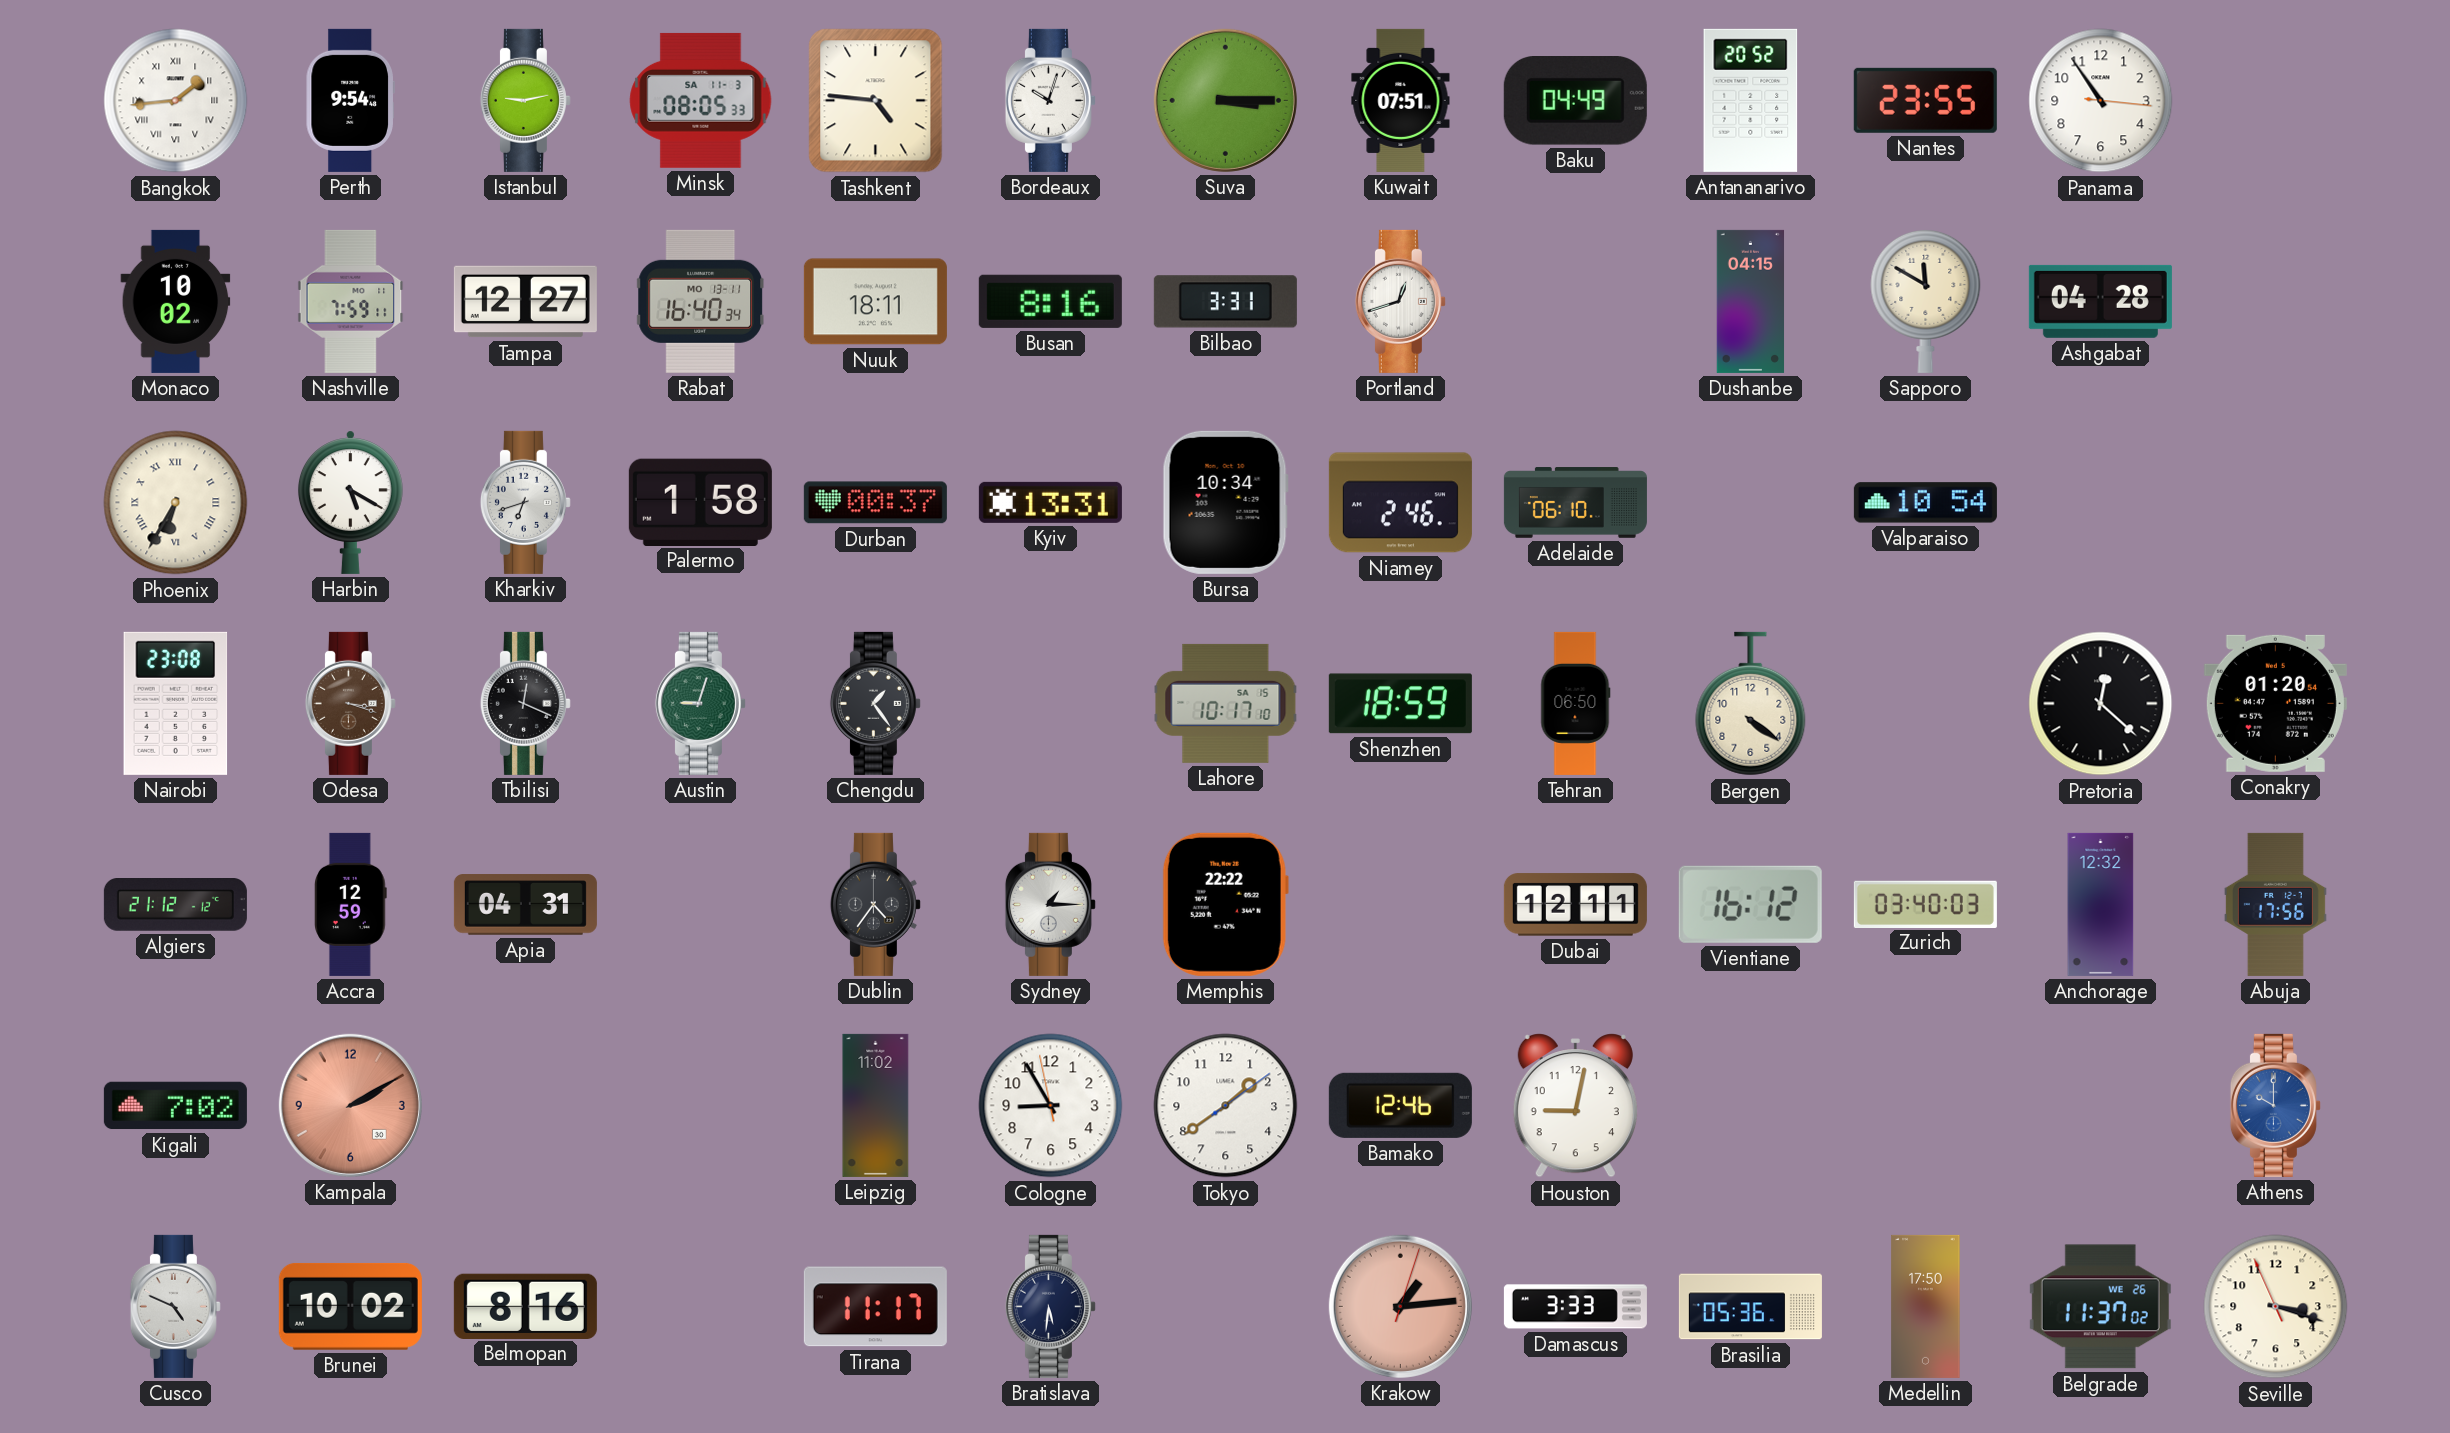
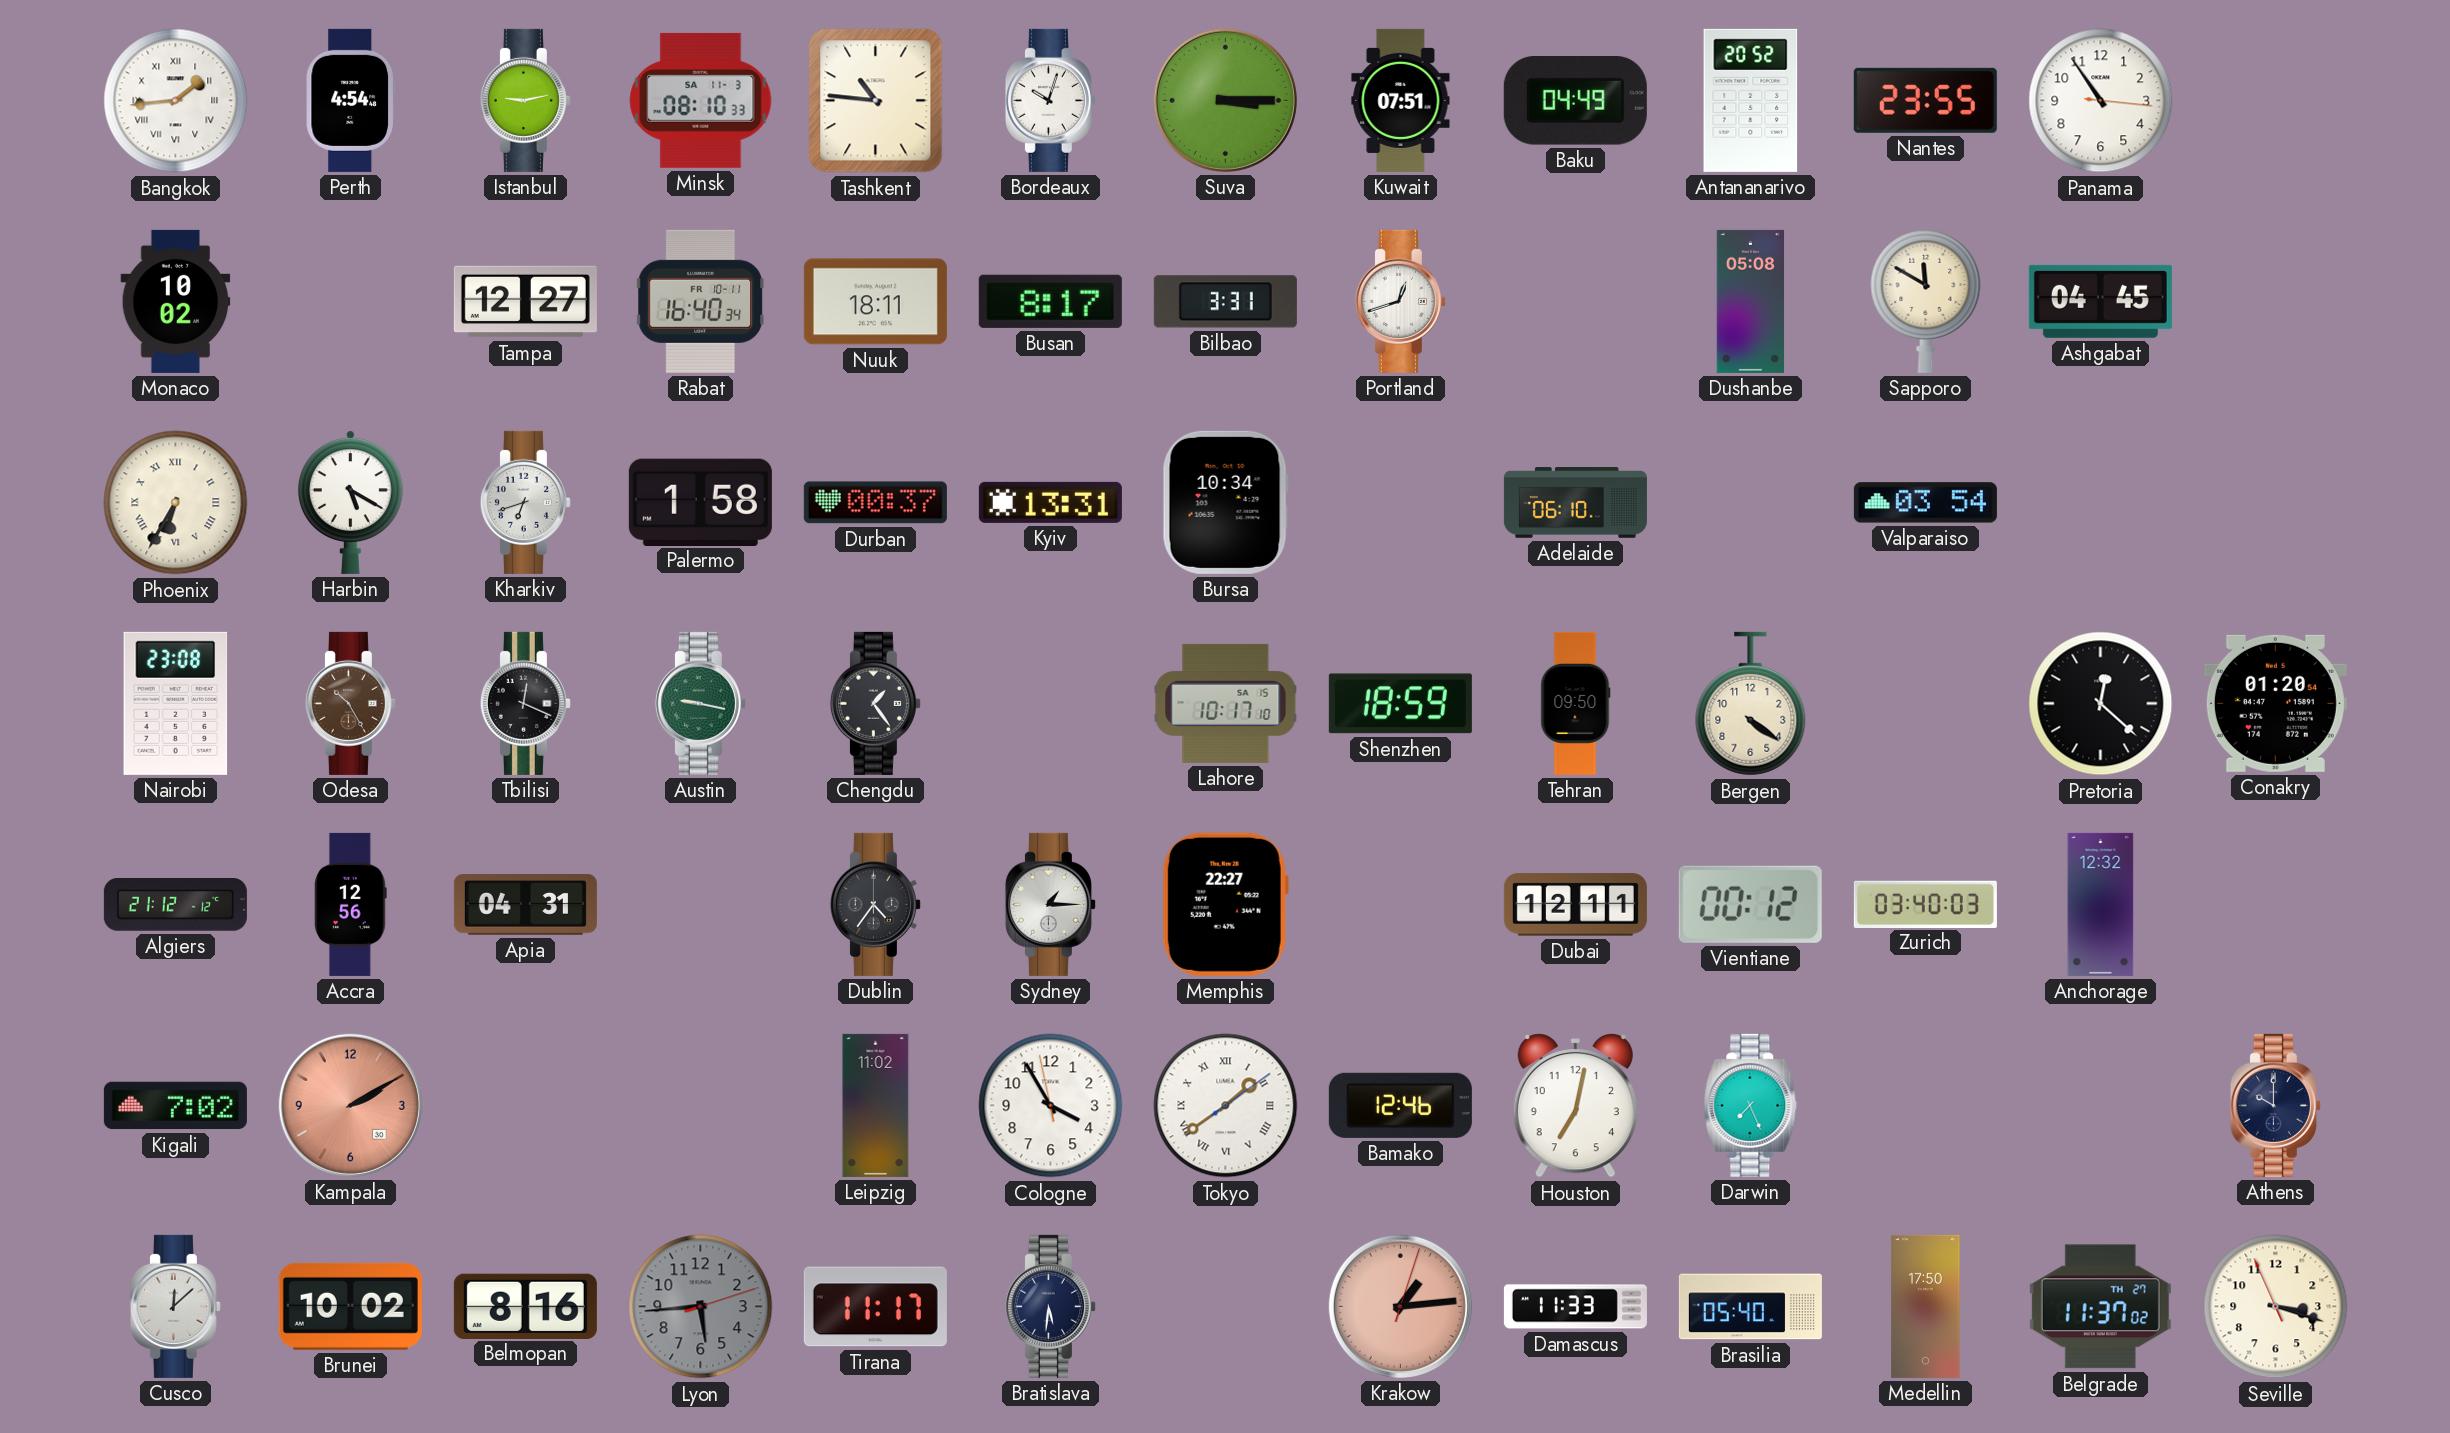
Perth: 9:54 -> 4:54
Minsk: 08:05 -> 08:10
Tashkent: 4:46 -> 10:46
Nashville: 7:59 -> none
Rabat date: MO 13-11 -> FR 10-11
Busan: 8:16 -> 8:17
Dushanbe: 04:15 -> 05:08
Ashgabat: 04:28 -> 04:45
Niamey: 2:46 -> none
Valparaiso: 10:54 -> 03:54
Odesa: 3:18 -> 10:25
Austin: 9:03 -> 9:17
Tehran: 06:50 -> 09:50
Accra: 12:59 -> 12:56
Memphis: 22:22 -> 22:27
Vientiane: 16:12 -> 00:12
Abuja: 17:56 -> none
Cologne: 8:54 -> 3:54
Tokyo numerals: Arabic -> Roman
Houston: 9:02 -> 7:02
Darwin: none -> 7:26
Athens dial: blue -> navy
Cusco: 4:49 -> 12:08
Lyon: none -> 5:44
Damascus: 3:33 -> 11:33
Brasilia: 05:36 -> 05:40
Belgrade date: WE 26 -> TH 27
